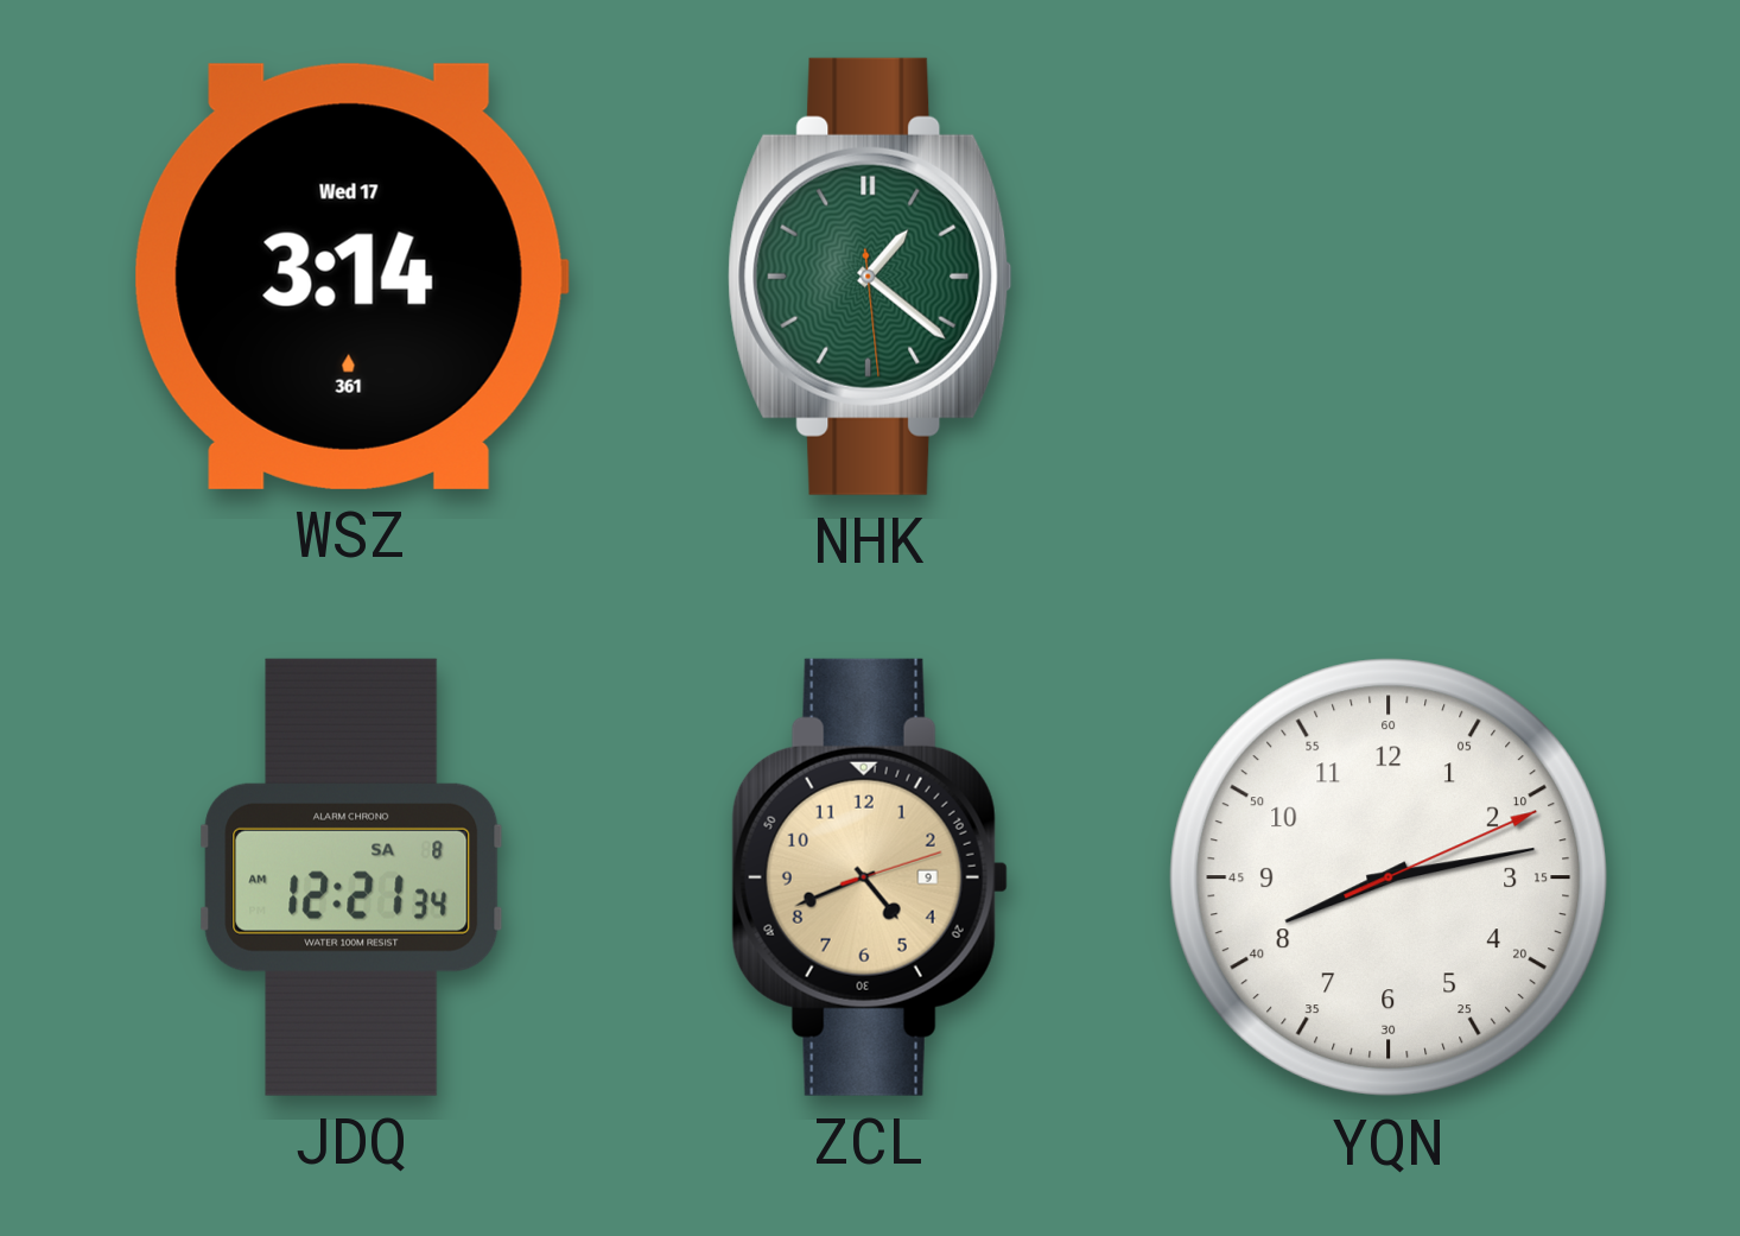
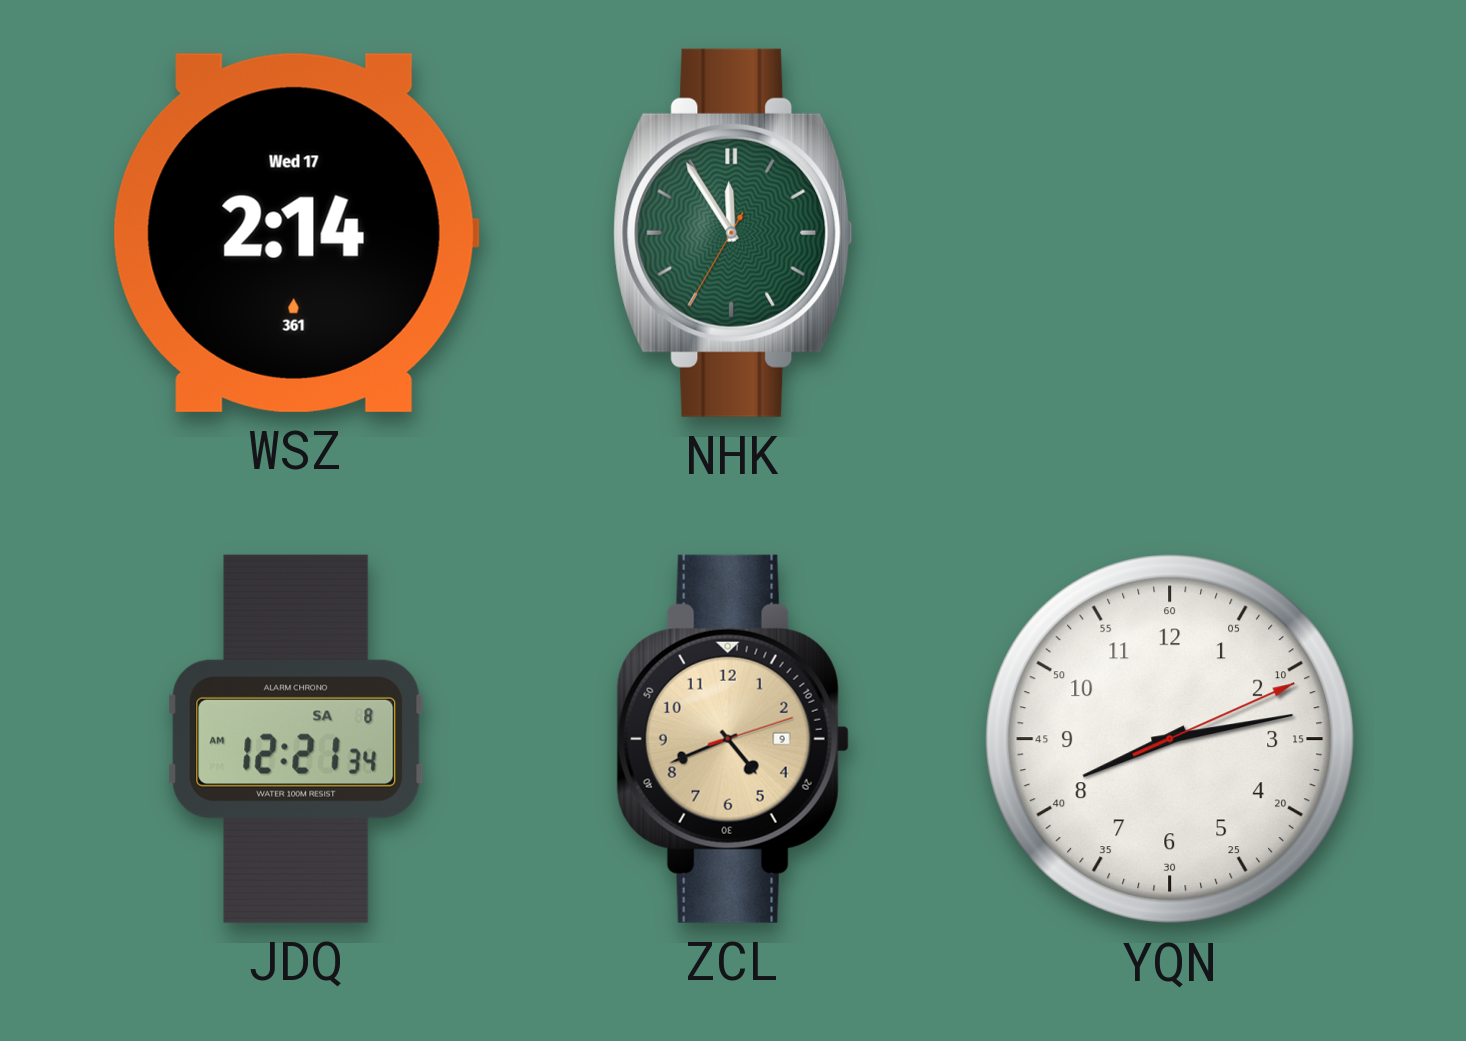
WSZ: 3:14 -> 2:14
NHK: 1:21 -> 11:54
